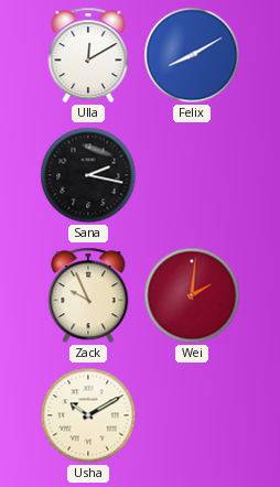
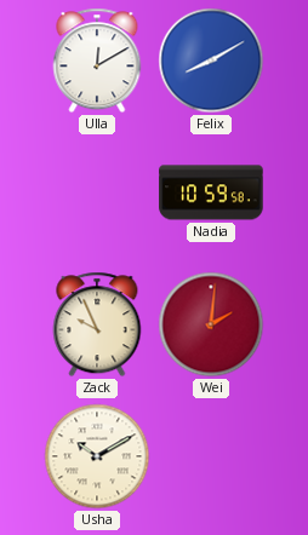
Sana: 2:17 -> none
Nadia: none -> 10:59
